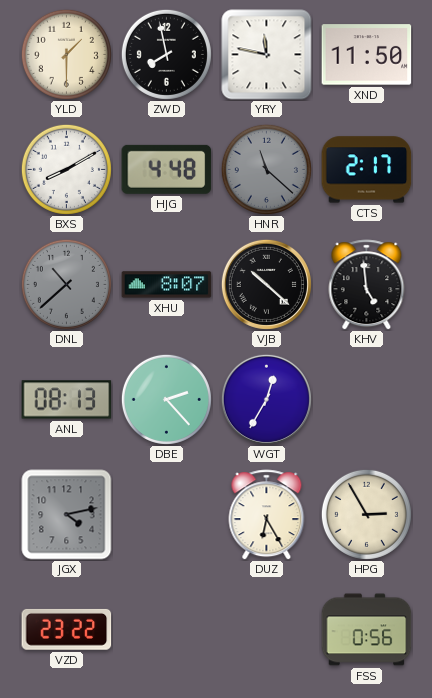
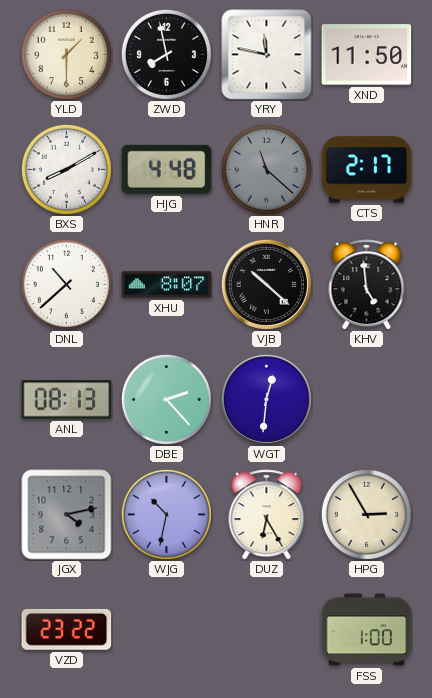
DNL dial: grey -> white
WGT: 12:35 -> 12:31
WJG: none -> 10:32
FSS: 0:56 -> 1:00
